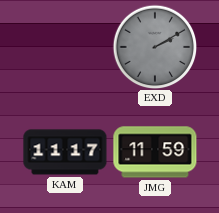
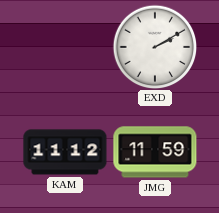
EXD dial: grey -> white
KAM: 11:17 -> 11:12
